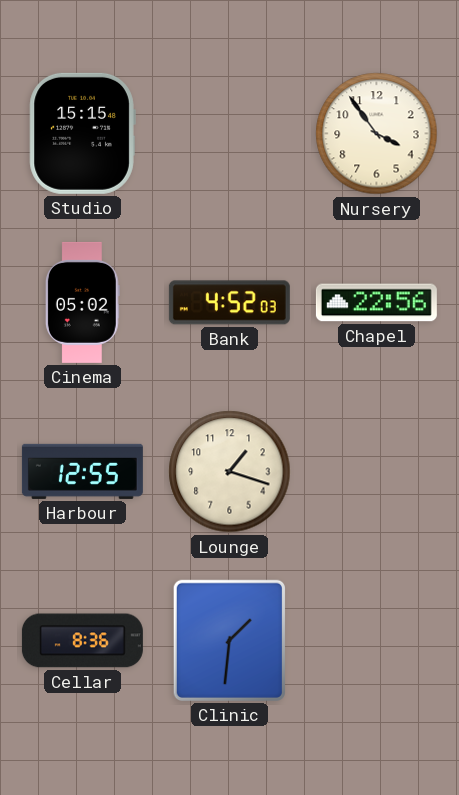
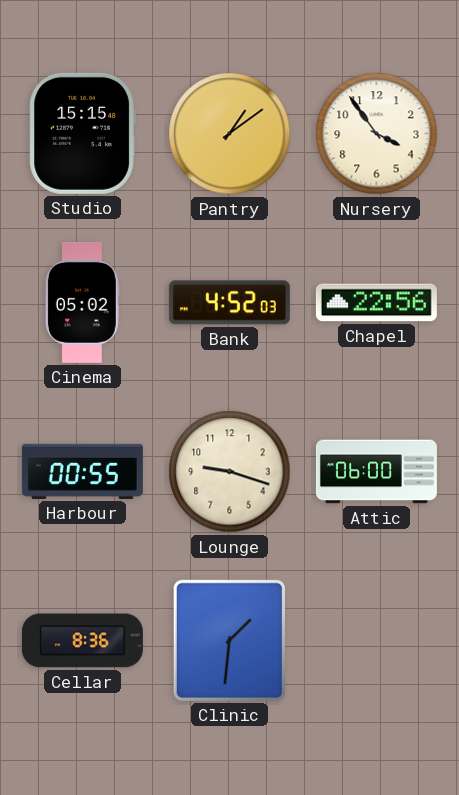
Pantry: none -> 1:09
Harbour: 12:55 -> 00:55
Lounge: 1:18 -> 9:18
Attic: none -> 06:00
